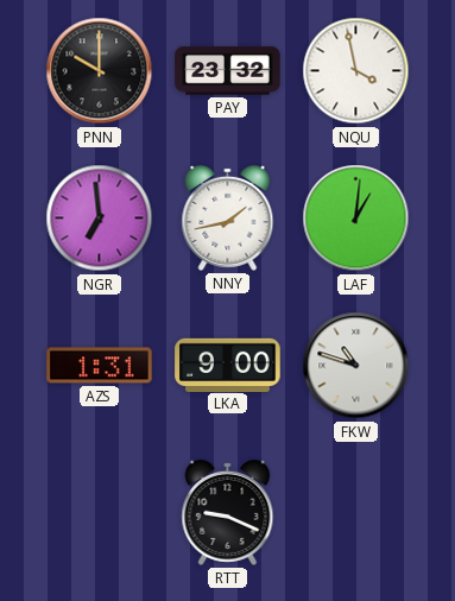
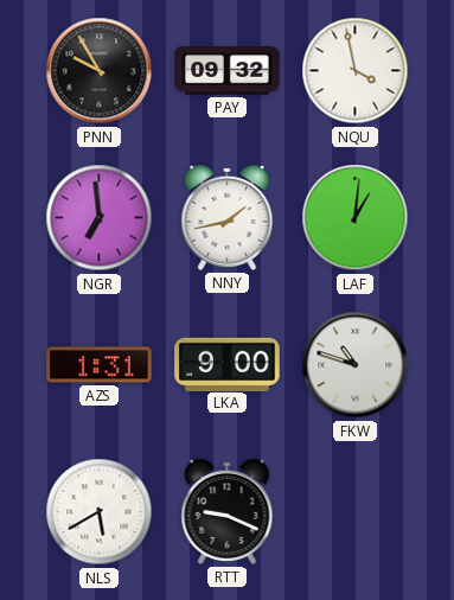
PNN: 10:00 -> 9:55
PAY: 23:32 -> 09:32
NLS: none -> 5:40
